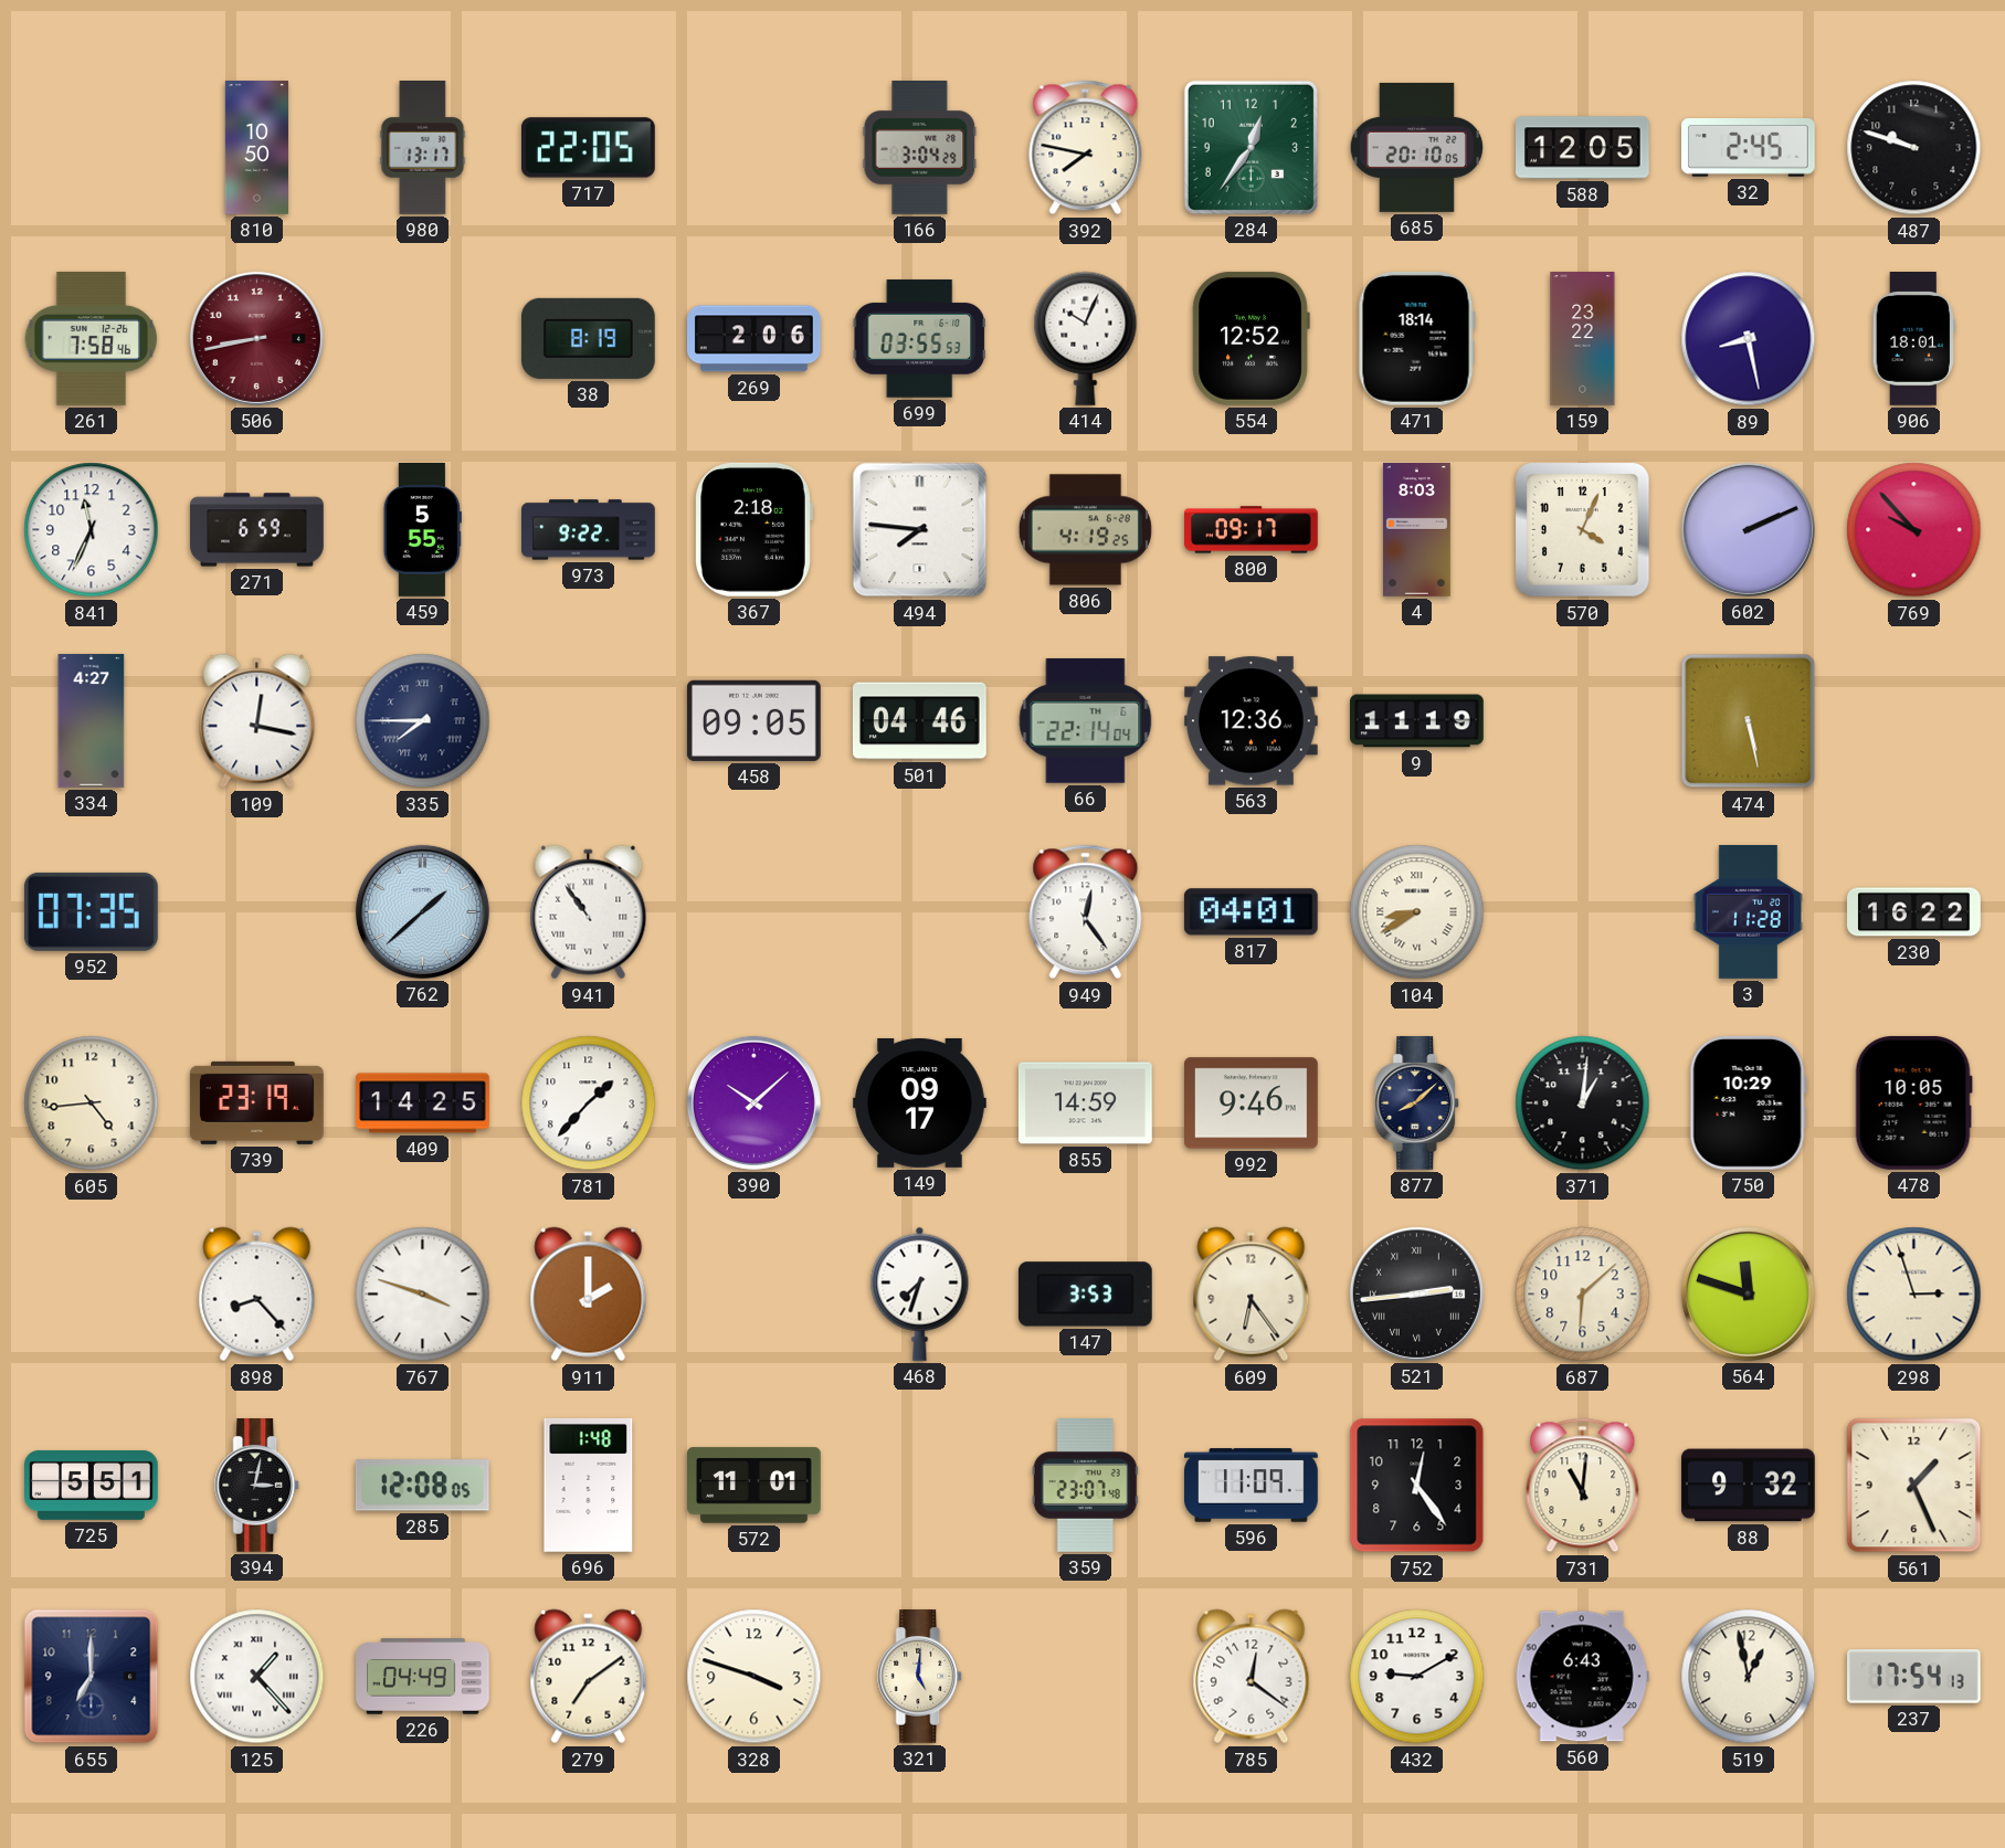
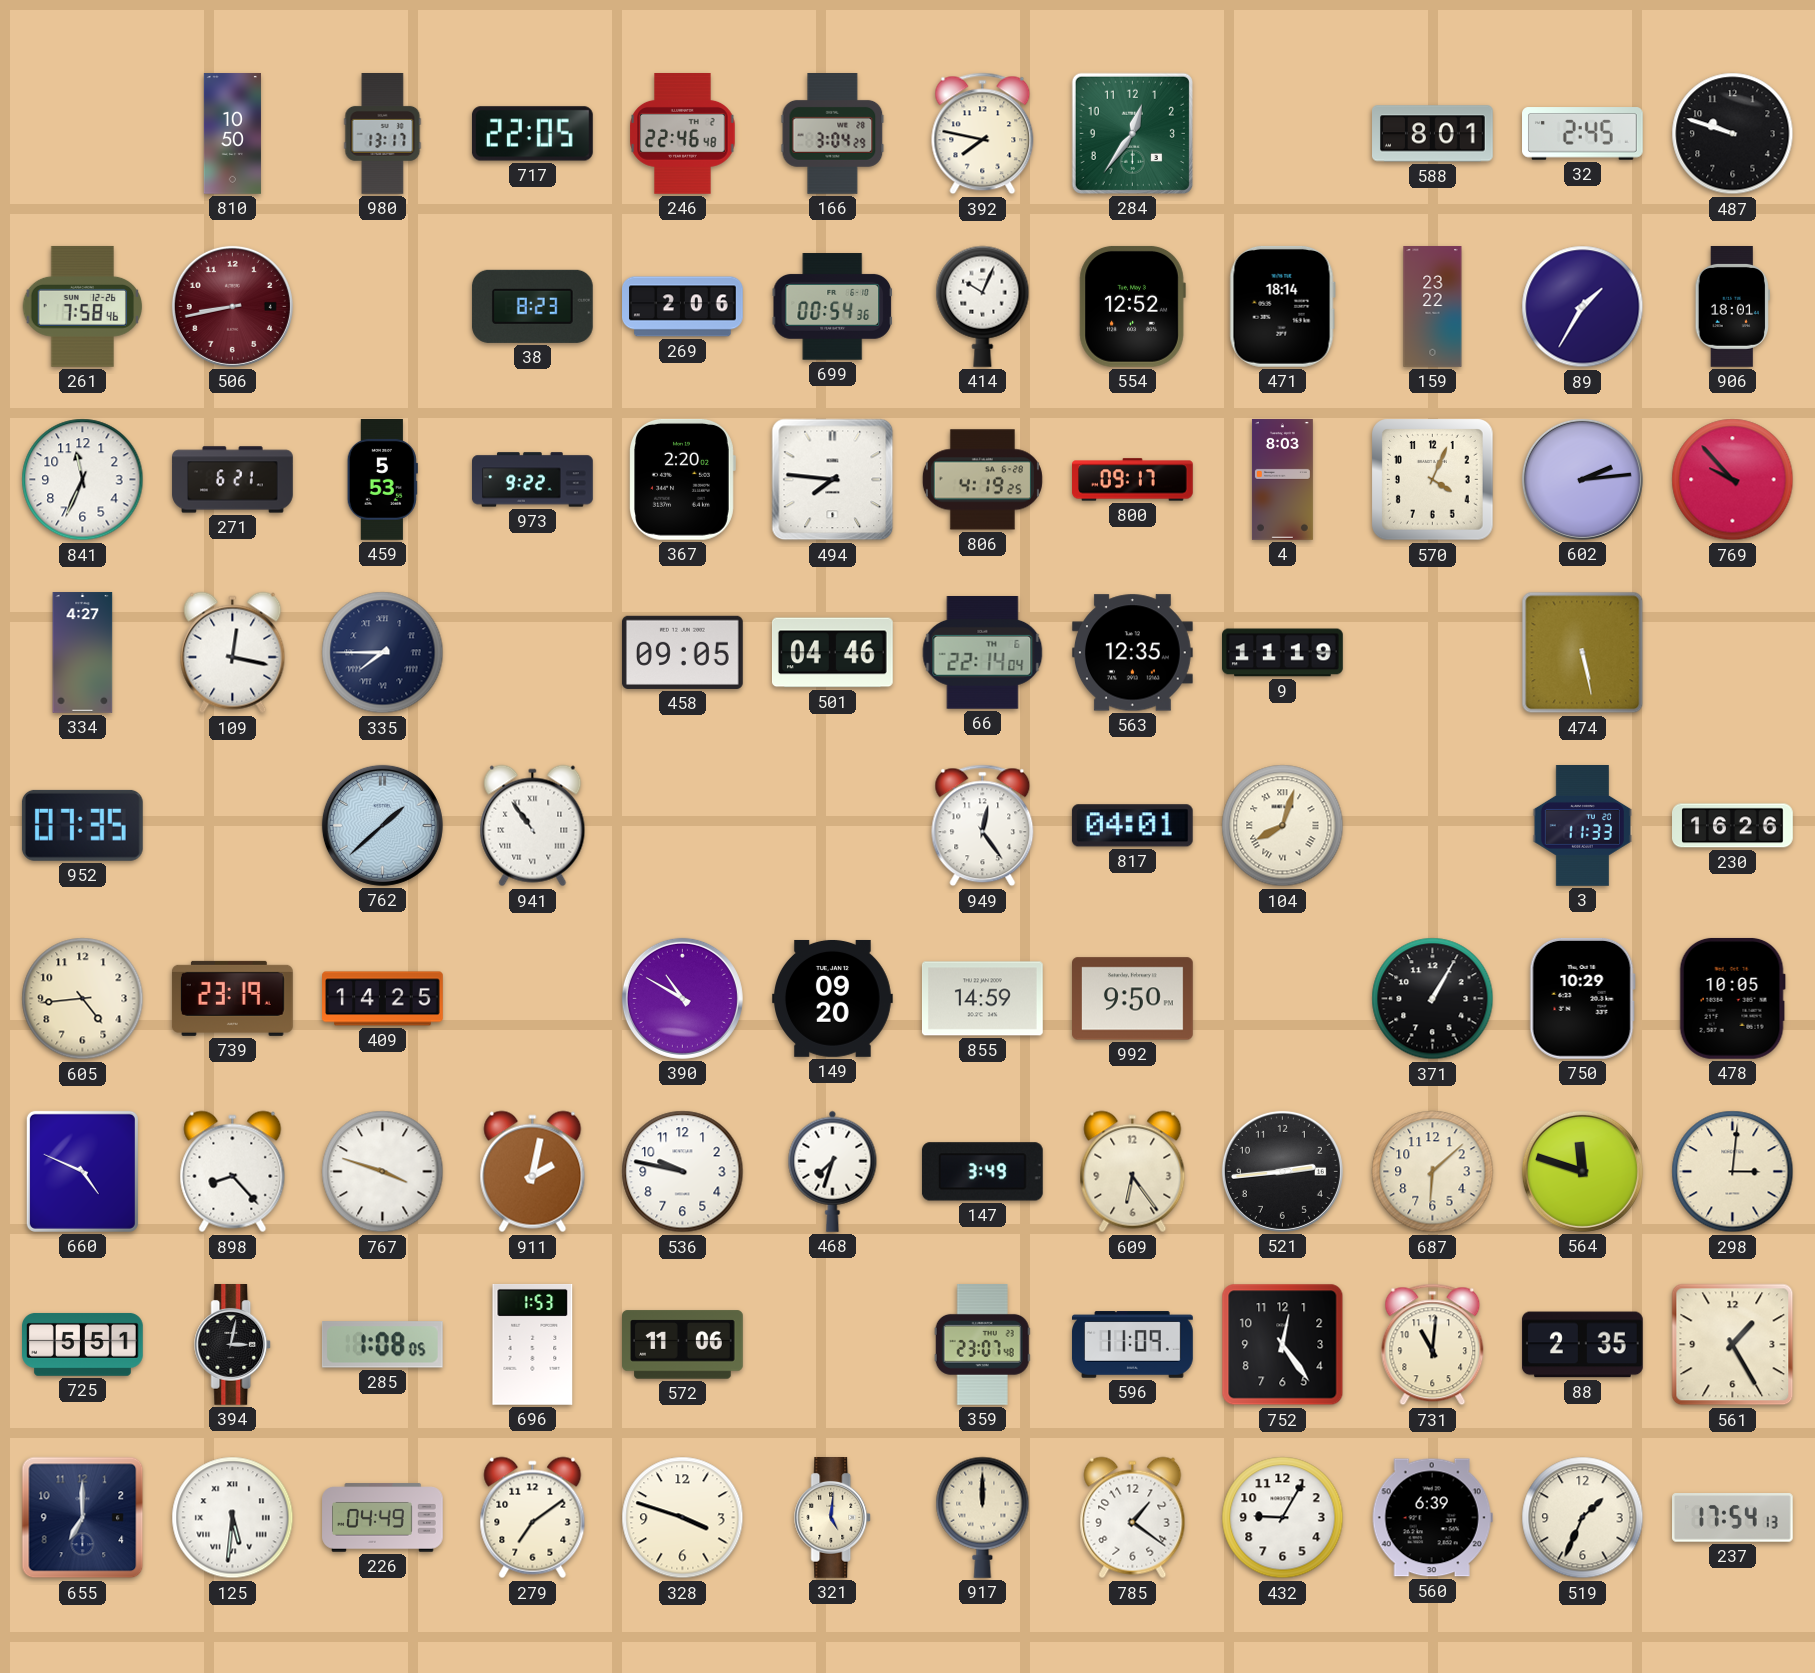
246: none -> 22:46
685: 20:10 -> none
588: 12:05 -> 8:01
38: 8:19 -> 8:23
699: 03:55 -> 00:54
89: 8:28 -> 1:35
271: 6:59 -> 6:21
459: 5:55 -> 5:53
367: 2:18 -> 2:20
602: 2:11 -> 2:14
563: 12:36 -> 12:35
104: 8:40 -> 8:03
3: 11:28 -> 11:33
230: 16:22 -> 16:26
781: 1:37 -> none
390: 10:08 -> 10:50
149: 09:17 -> 09:20
992: 9:46 -> 9:50
877: 8:08 -> none
371: 1:01 -> 1:05
660: none -> 4:49
911: 2:00 -> 2:02
536: none -> 9:47
147: 3:53 -> 3:49
521 numerals: Roman -> Arabic
298: 2:57 -> 3:01
285: 12:08 -> 1:08
696: 1:48 -> 1:53
572: 11:01 -> 11:06
88: 9:32 -> 2:35
561: 1:26 -> 1:25
125: 1:23 -> 5:31
917: none -> 12:00
785: 12:21 -> 1:21
432: 9:10 -> 9:05
560: 6:43 -> 6:39
519: 12:58 -> 1:34
